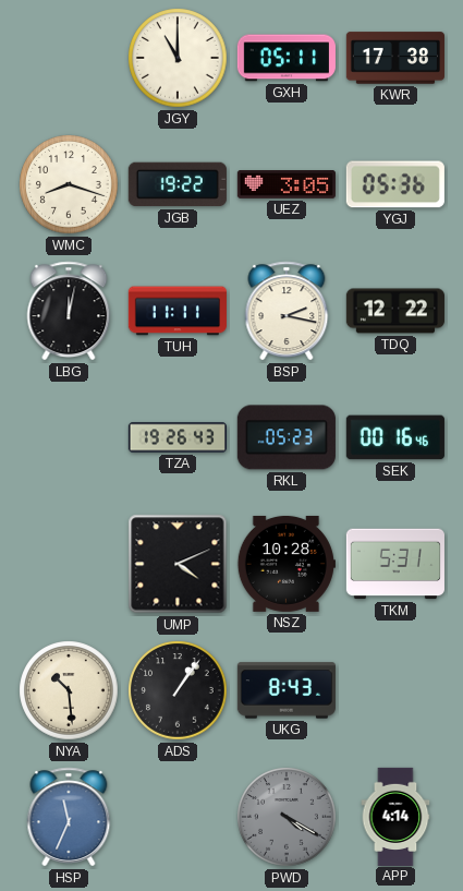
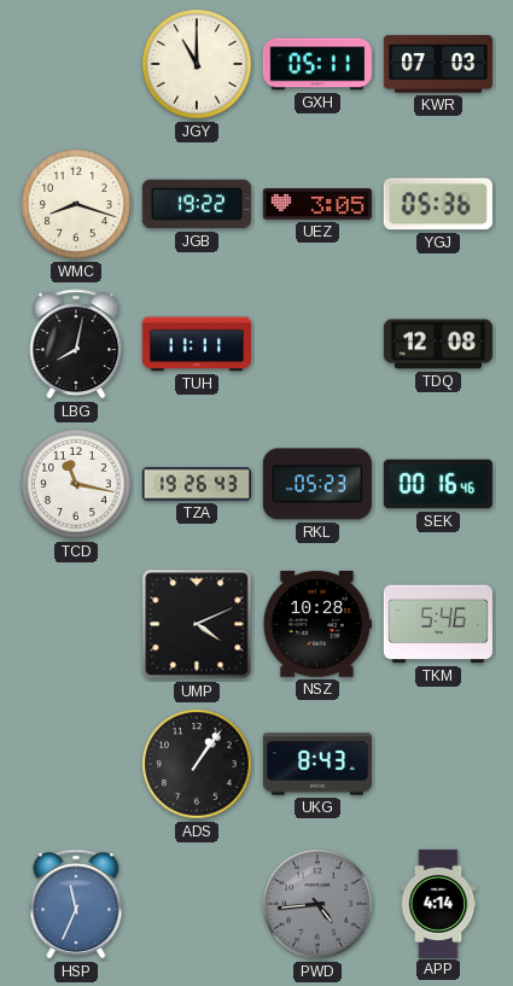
KWR: 17:38 -> 07:03
LBG: 12:02 -> 8:02
BSP: 2:17 -> none
TDQ: 12:22 -> 12:08
TCD: none -> 11:17
TKM: 5:31 -> 5:46
NYA: 10:29 -> none
PWD: 4:20 -> 4:44
